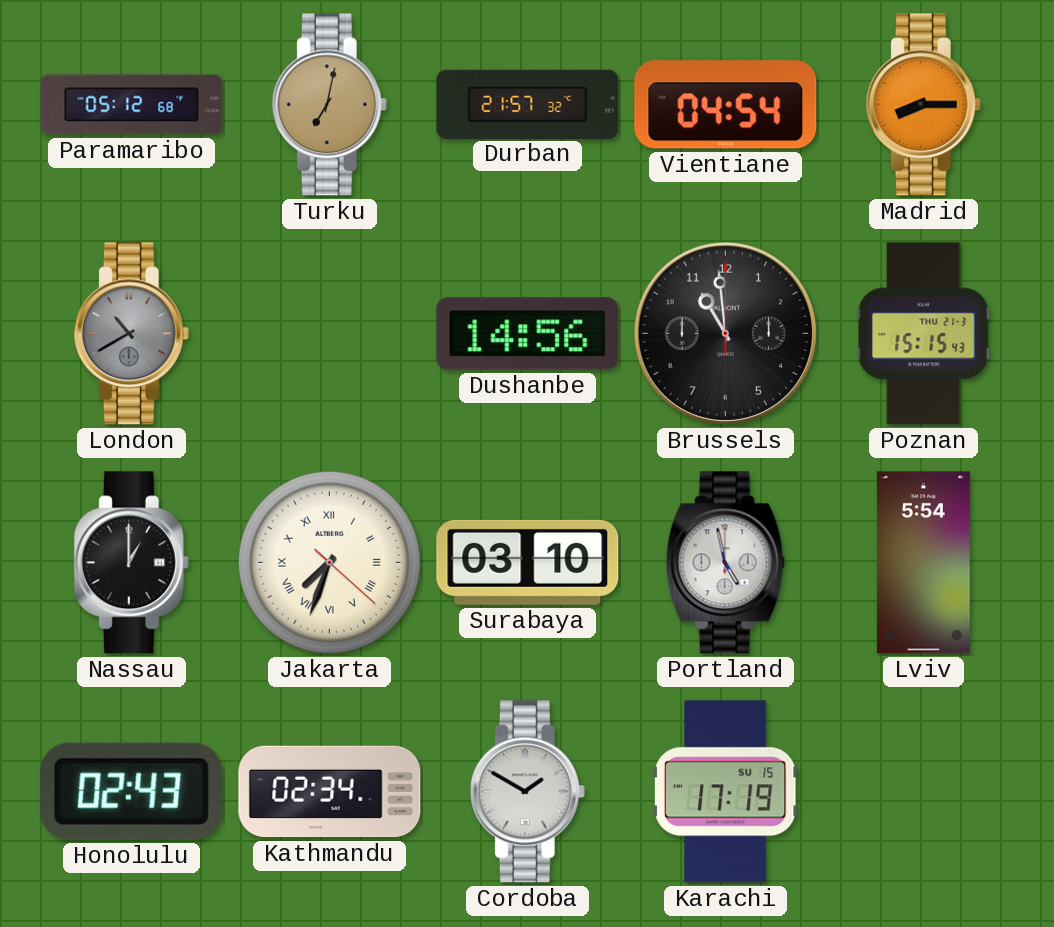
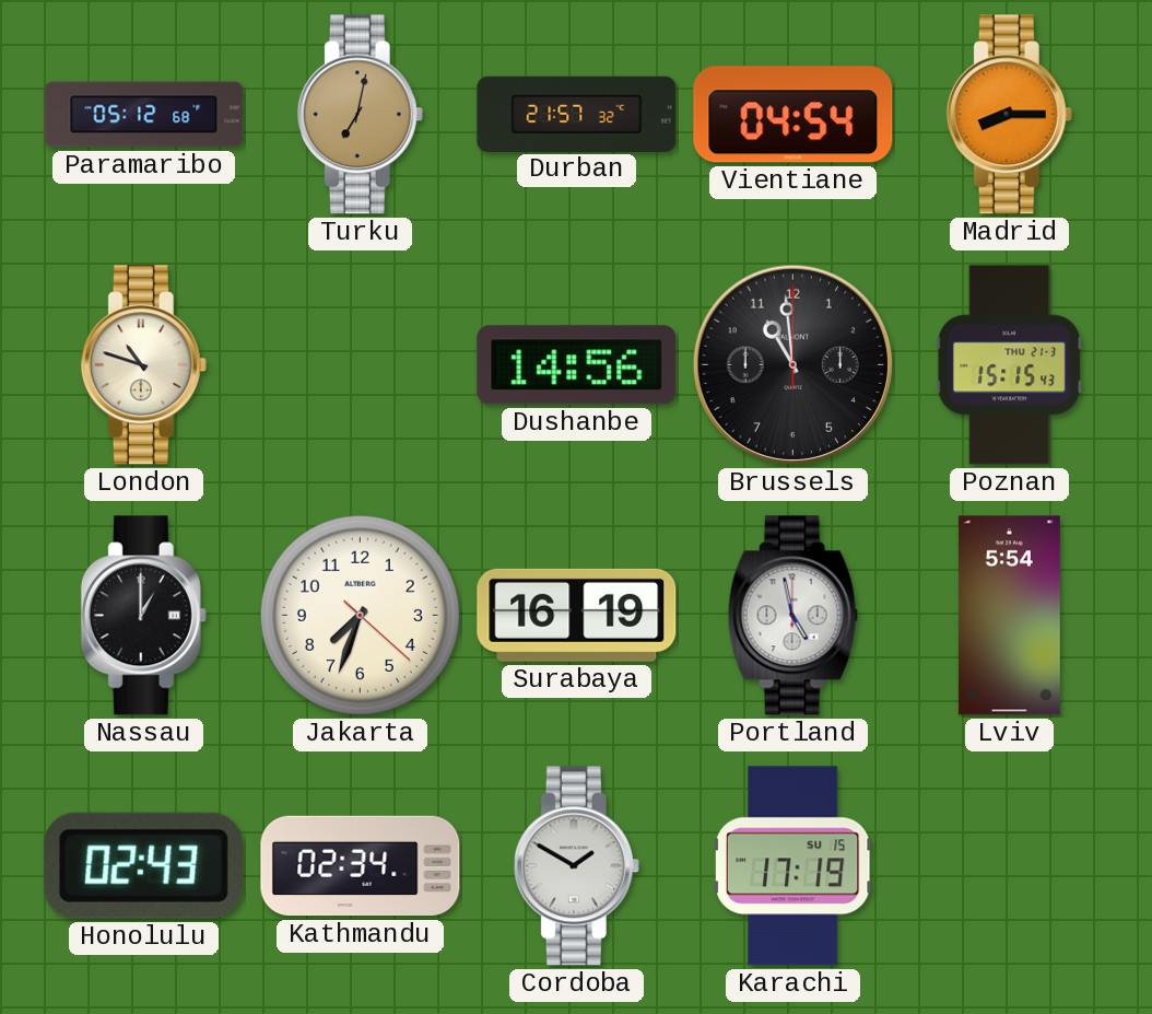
London: 10:40 -> 10:48
London dial: grey -> cream
Jakarta numerals: Roman -> Arabic
Surabaya: 03:10 -> 16:19
